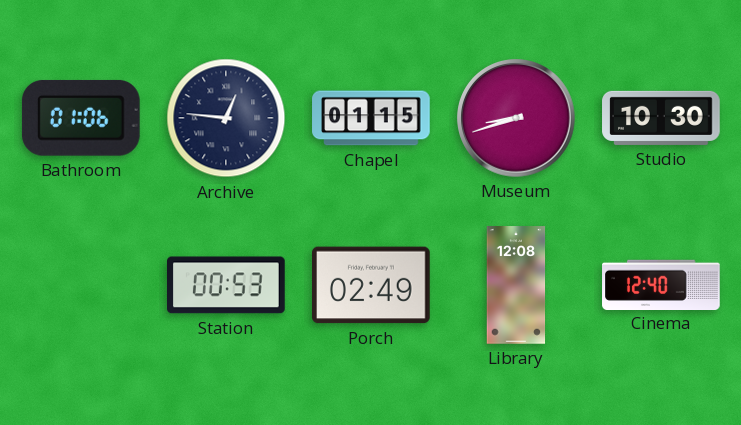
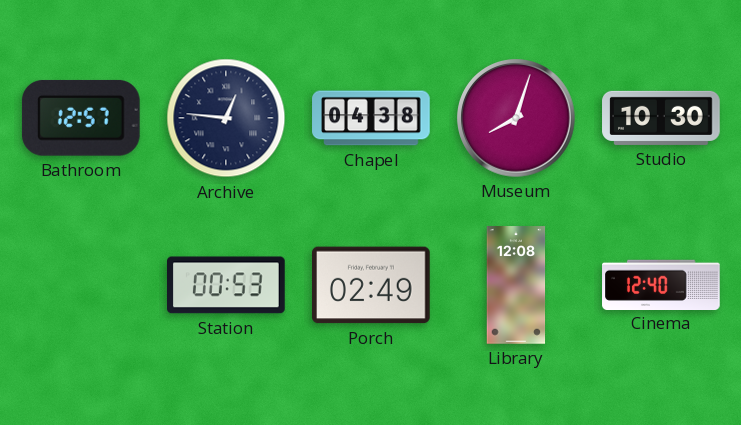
Bathroom: 01:06 -> 12:57
Chapel: 01:15 -> 04:38
Museum: 8:42 -> 8:03
